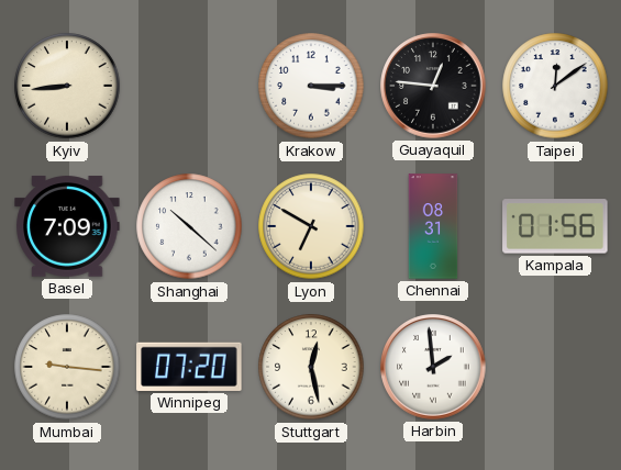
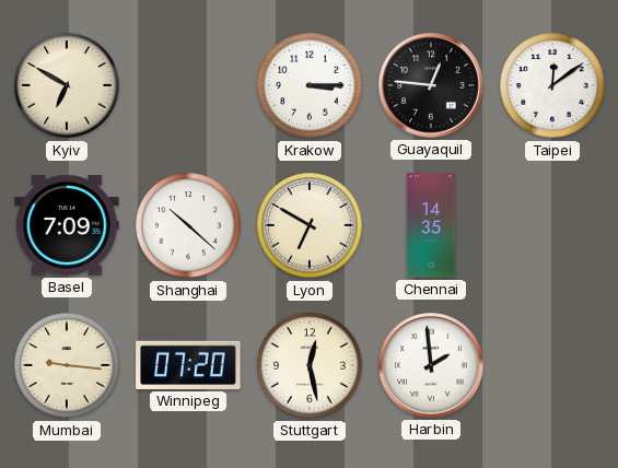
Kyiv: 8:44 -> 6:50
Chennai: 08:31 -> 14:35
Kampala: 01:56 -> none
